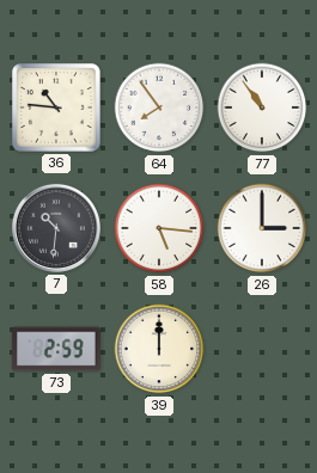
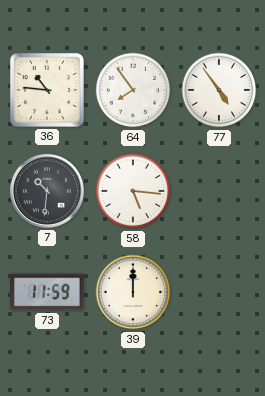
77: 10:54 -> 4:54
26: 3:00 -> none
73: 2:59 -> 11:59
